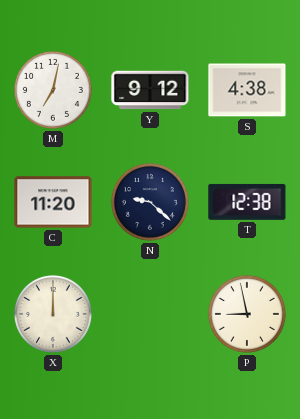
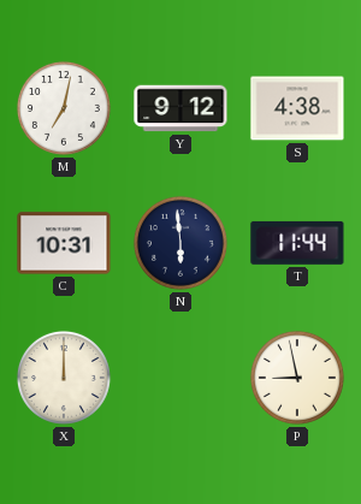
C: 11:20 -> 10:31
N: 9:22 -> 5:59
T: 12:38 -> 11:44
